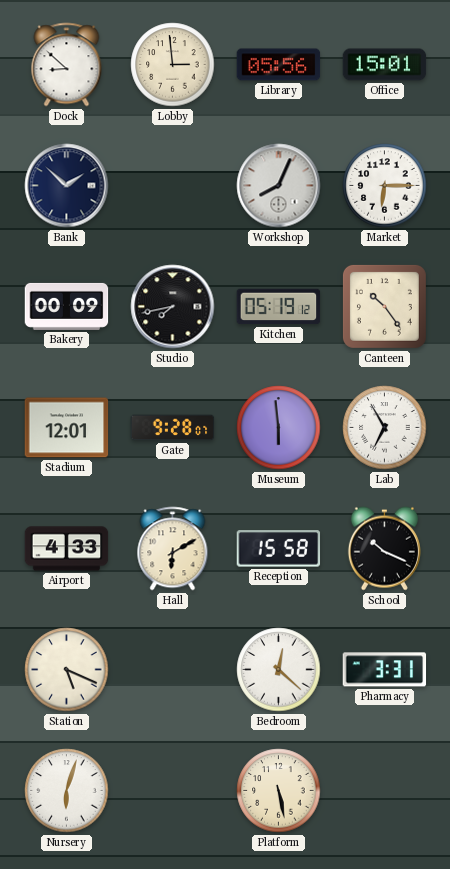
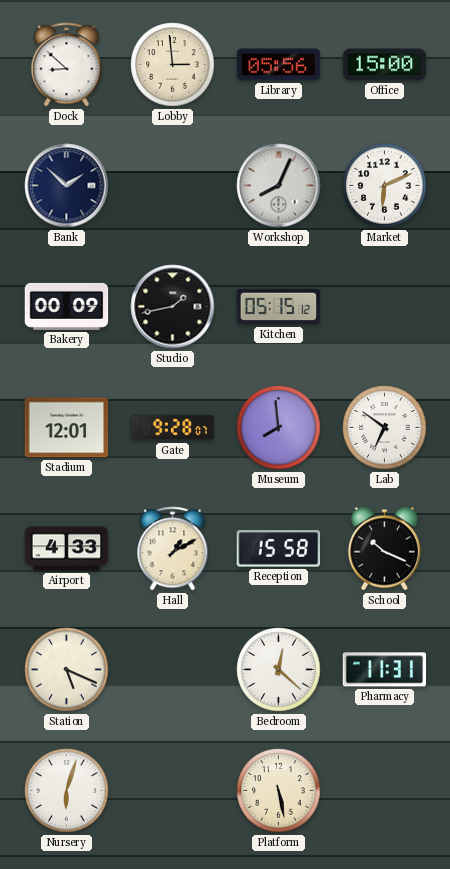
Office: 15:01 -> 15:00
Market: 6:15 -> 6:11
Studio: 7:43 -> 1:43
Kitchen: 05:19 -> 05:15
Canteen: 10:24 -> none
Museum: 5:59 -> 7:59
Lab: 6:55 -> 6:51
Hall: 6:10 -> 1:10
Pharmacy: 3:31 -> 11:31
